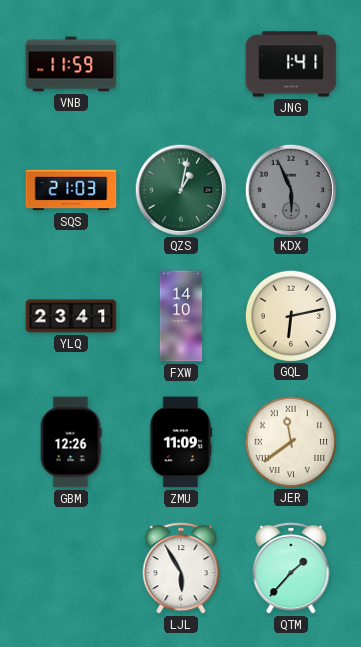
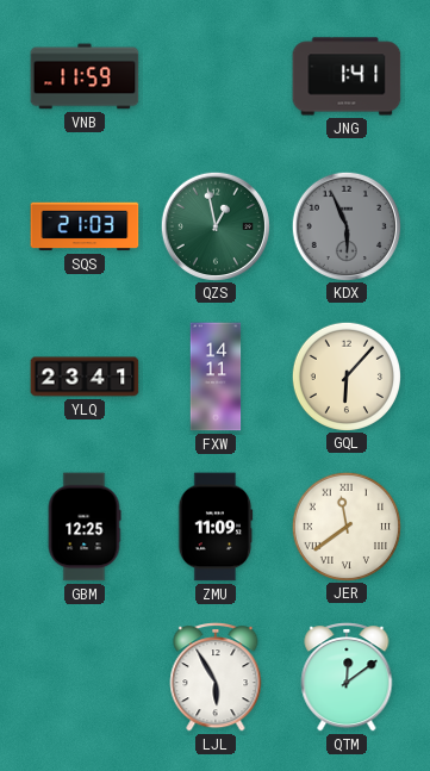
QZS: 1:02 -> 12:58
FXW: 14:10 -> 14:11
GQL: 6:13 -> 6:07
GBM: 12:26 -> 12:25
QTM: 1:37 -> 12:09
